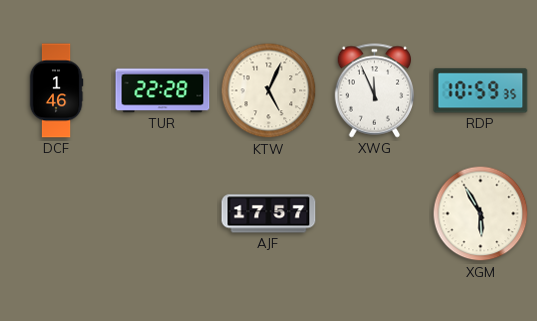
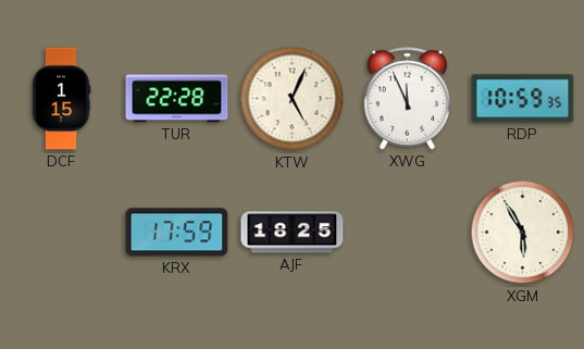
DCF: 1:46 -> 1:15
KRX: none -> 17:59
AJF: 17:57 -> 18:25
